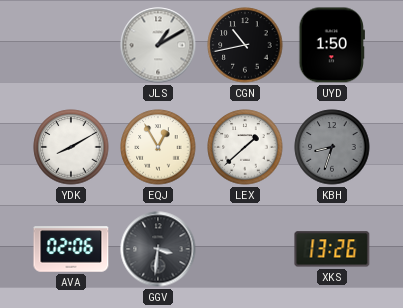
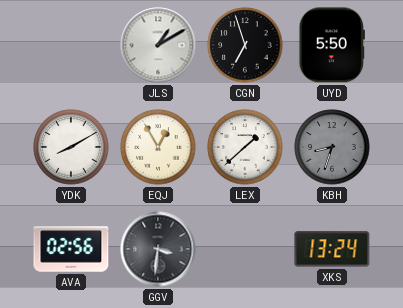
CGN: 10:43 -> 6:57
UYD: 1:50 -> 5:50
AVA: 02:06 -> 02:56
XKS: 13:26 -> 13:24
